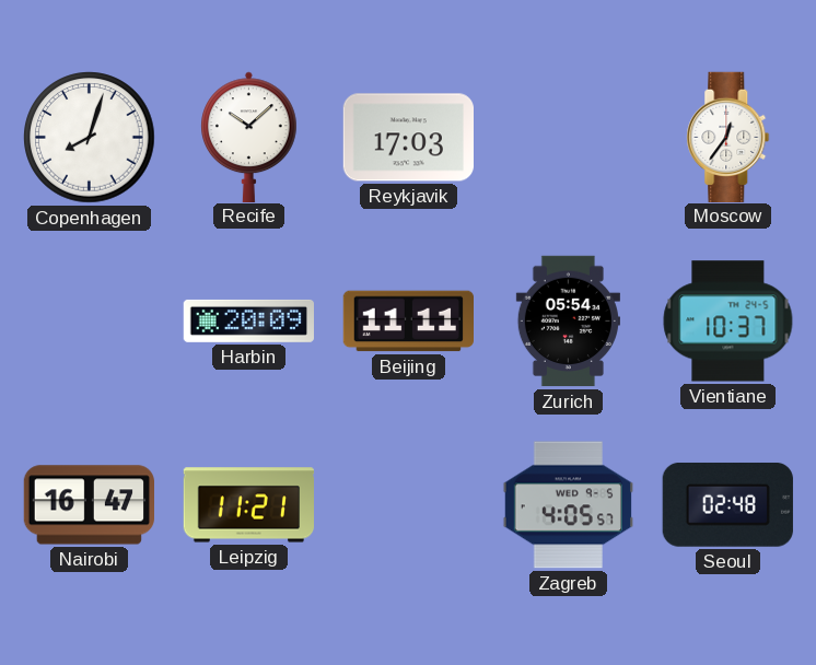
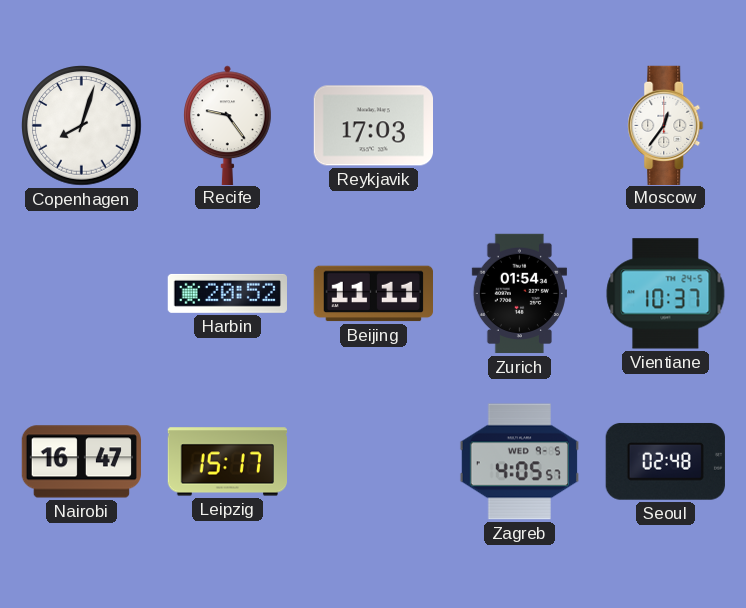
Recife: 10:08 -> 9:24
Harbin: 20:09 -> 20:52
Zurich: 05:54 -> 01:54
Leipzig: 11:21 -> 15:17
